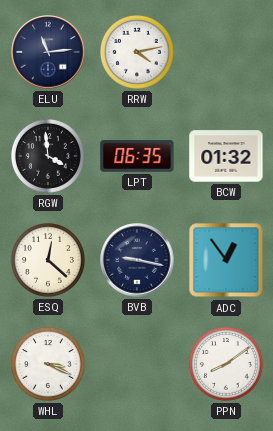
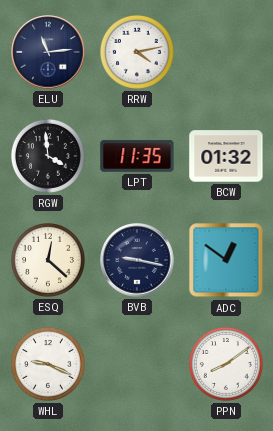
LPT: 06:35 -> 11:35
ADC: 12:54 -> 12:51
WHL: 3:19 -> 9:19
